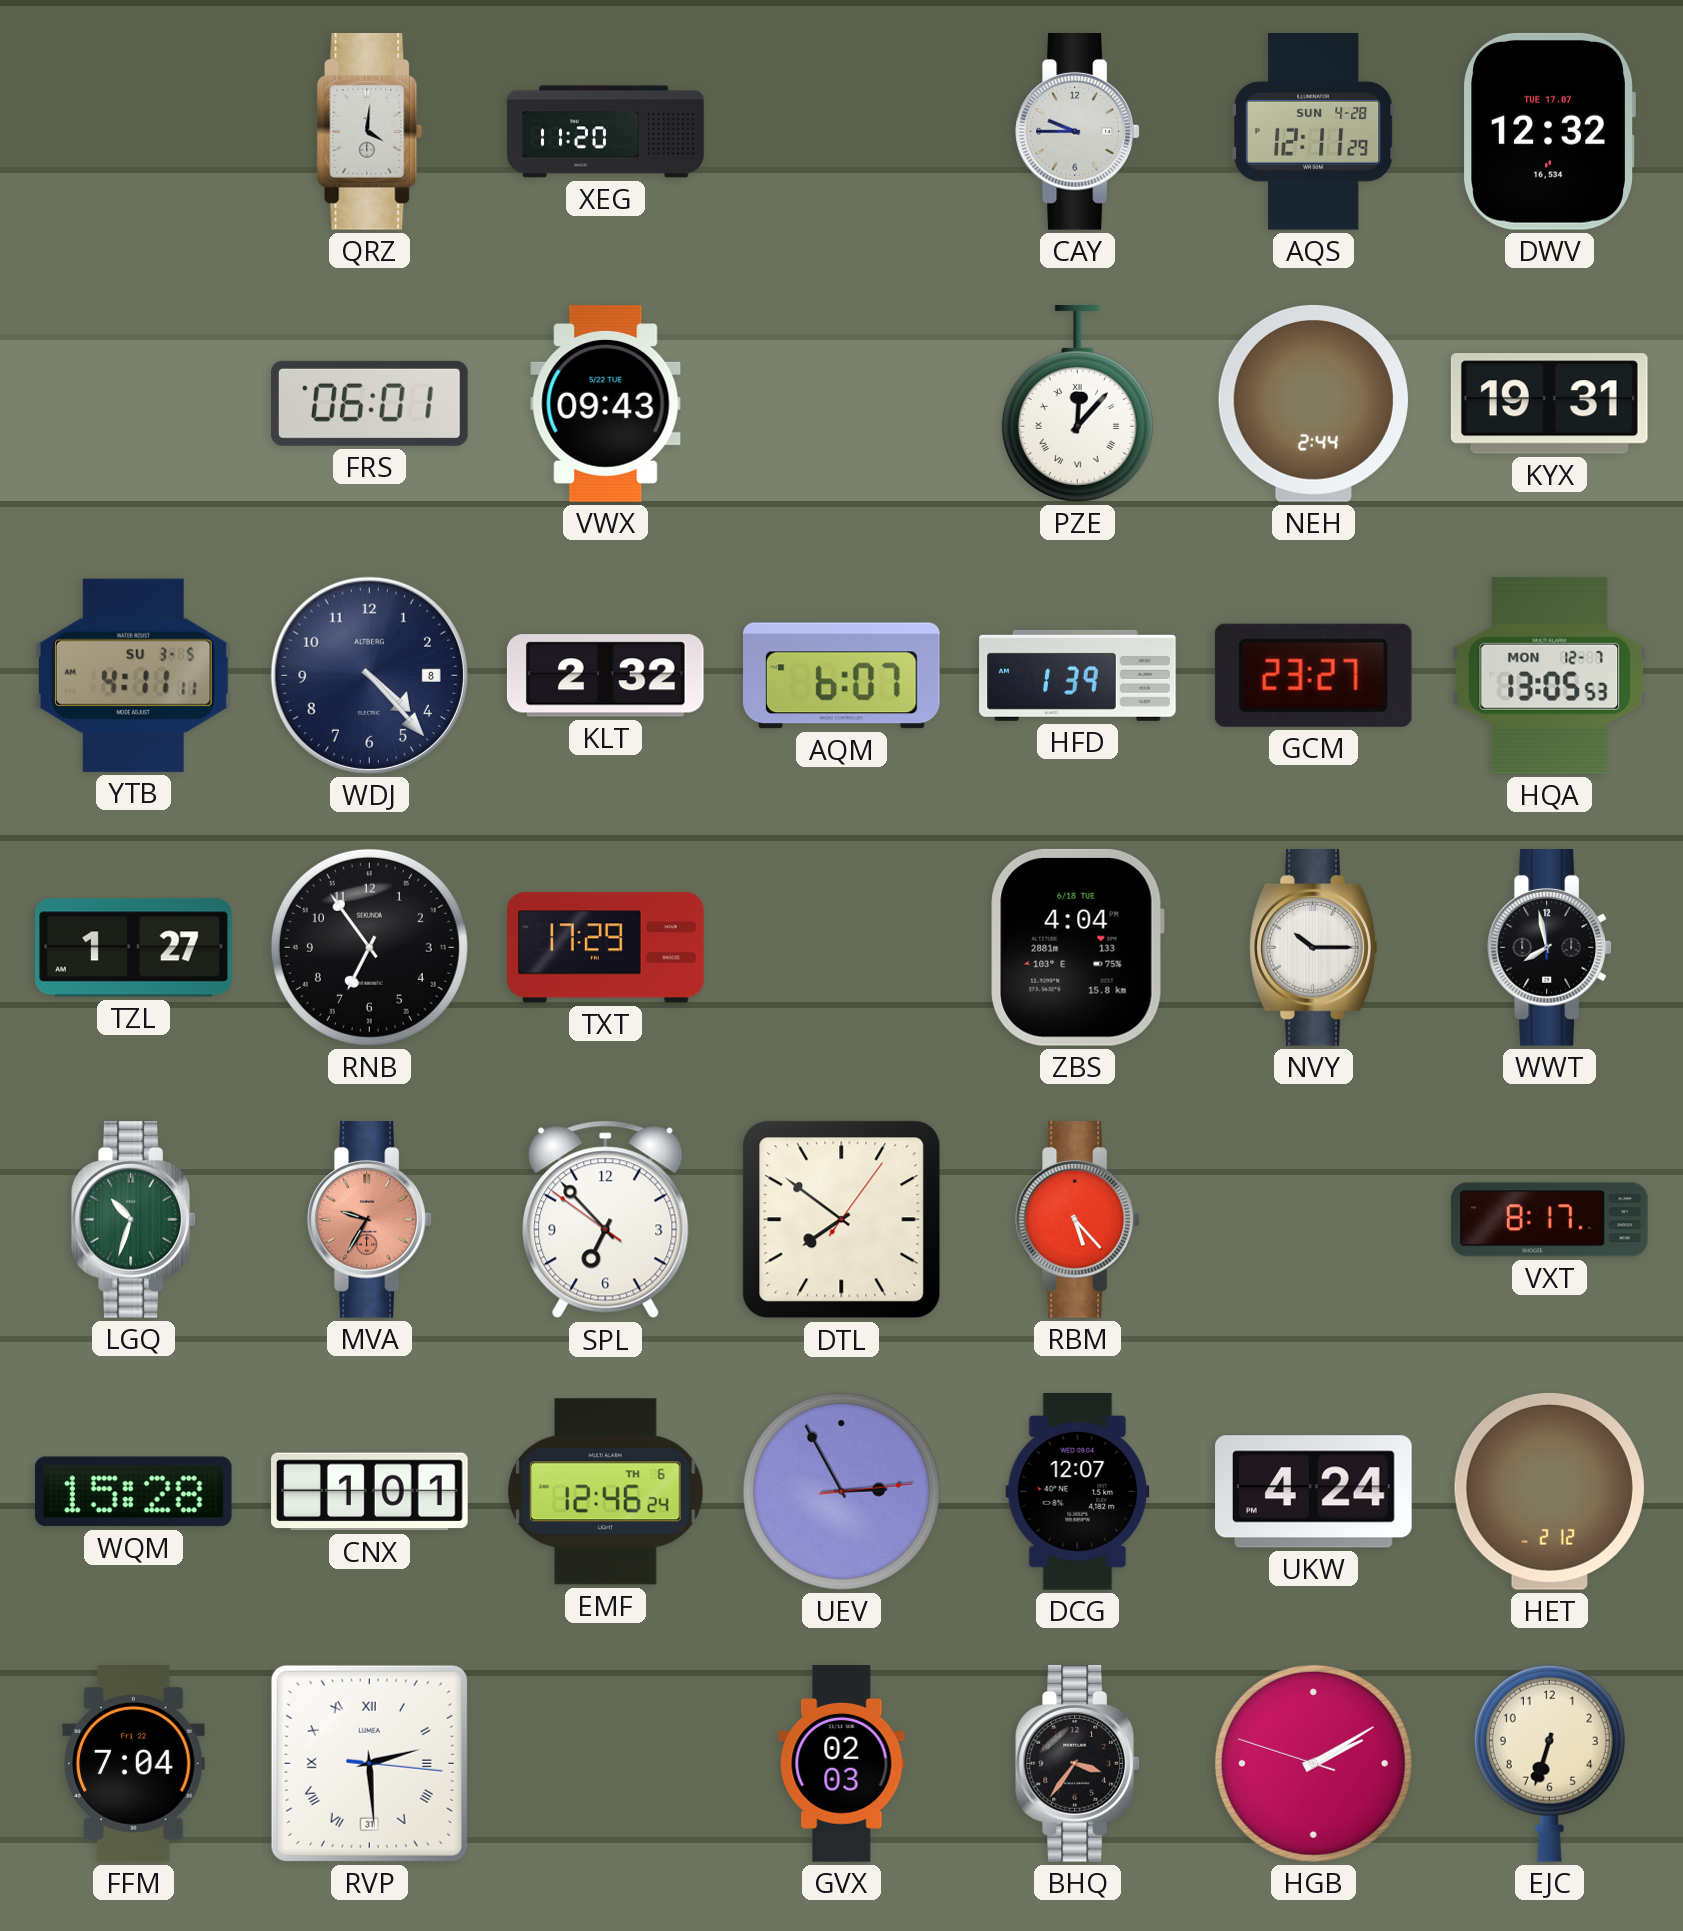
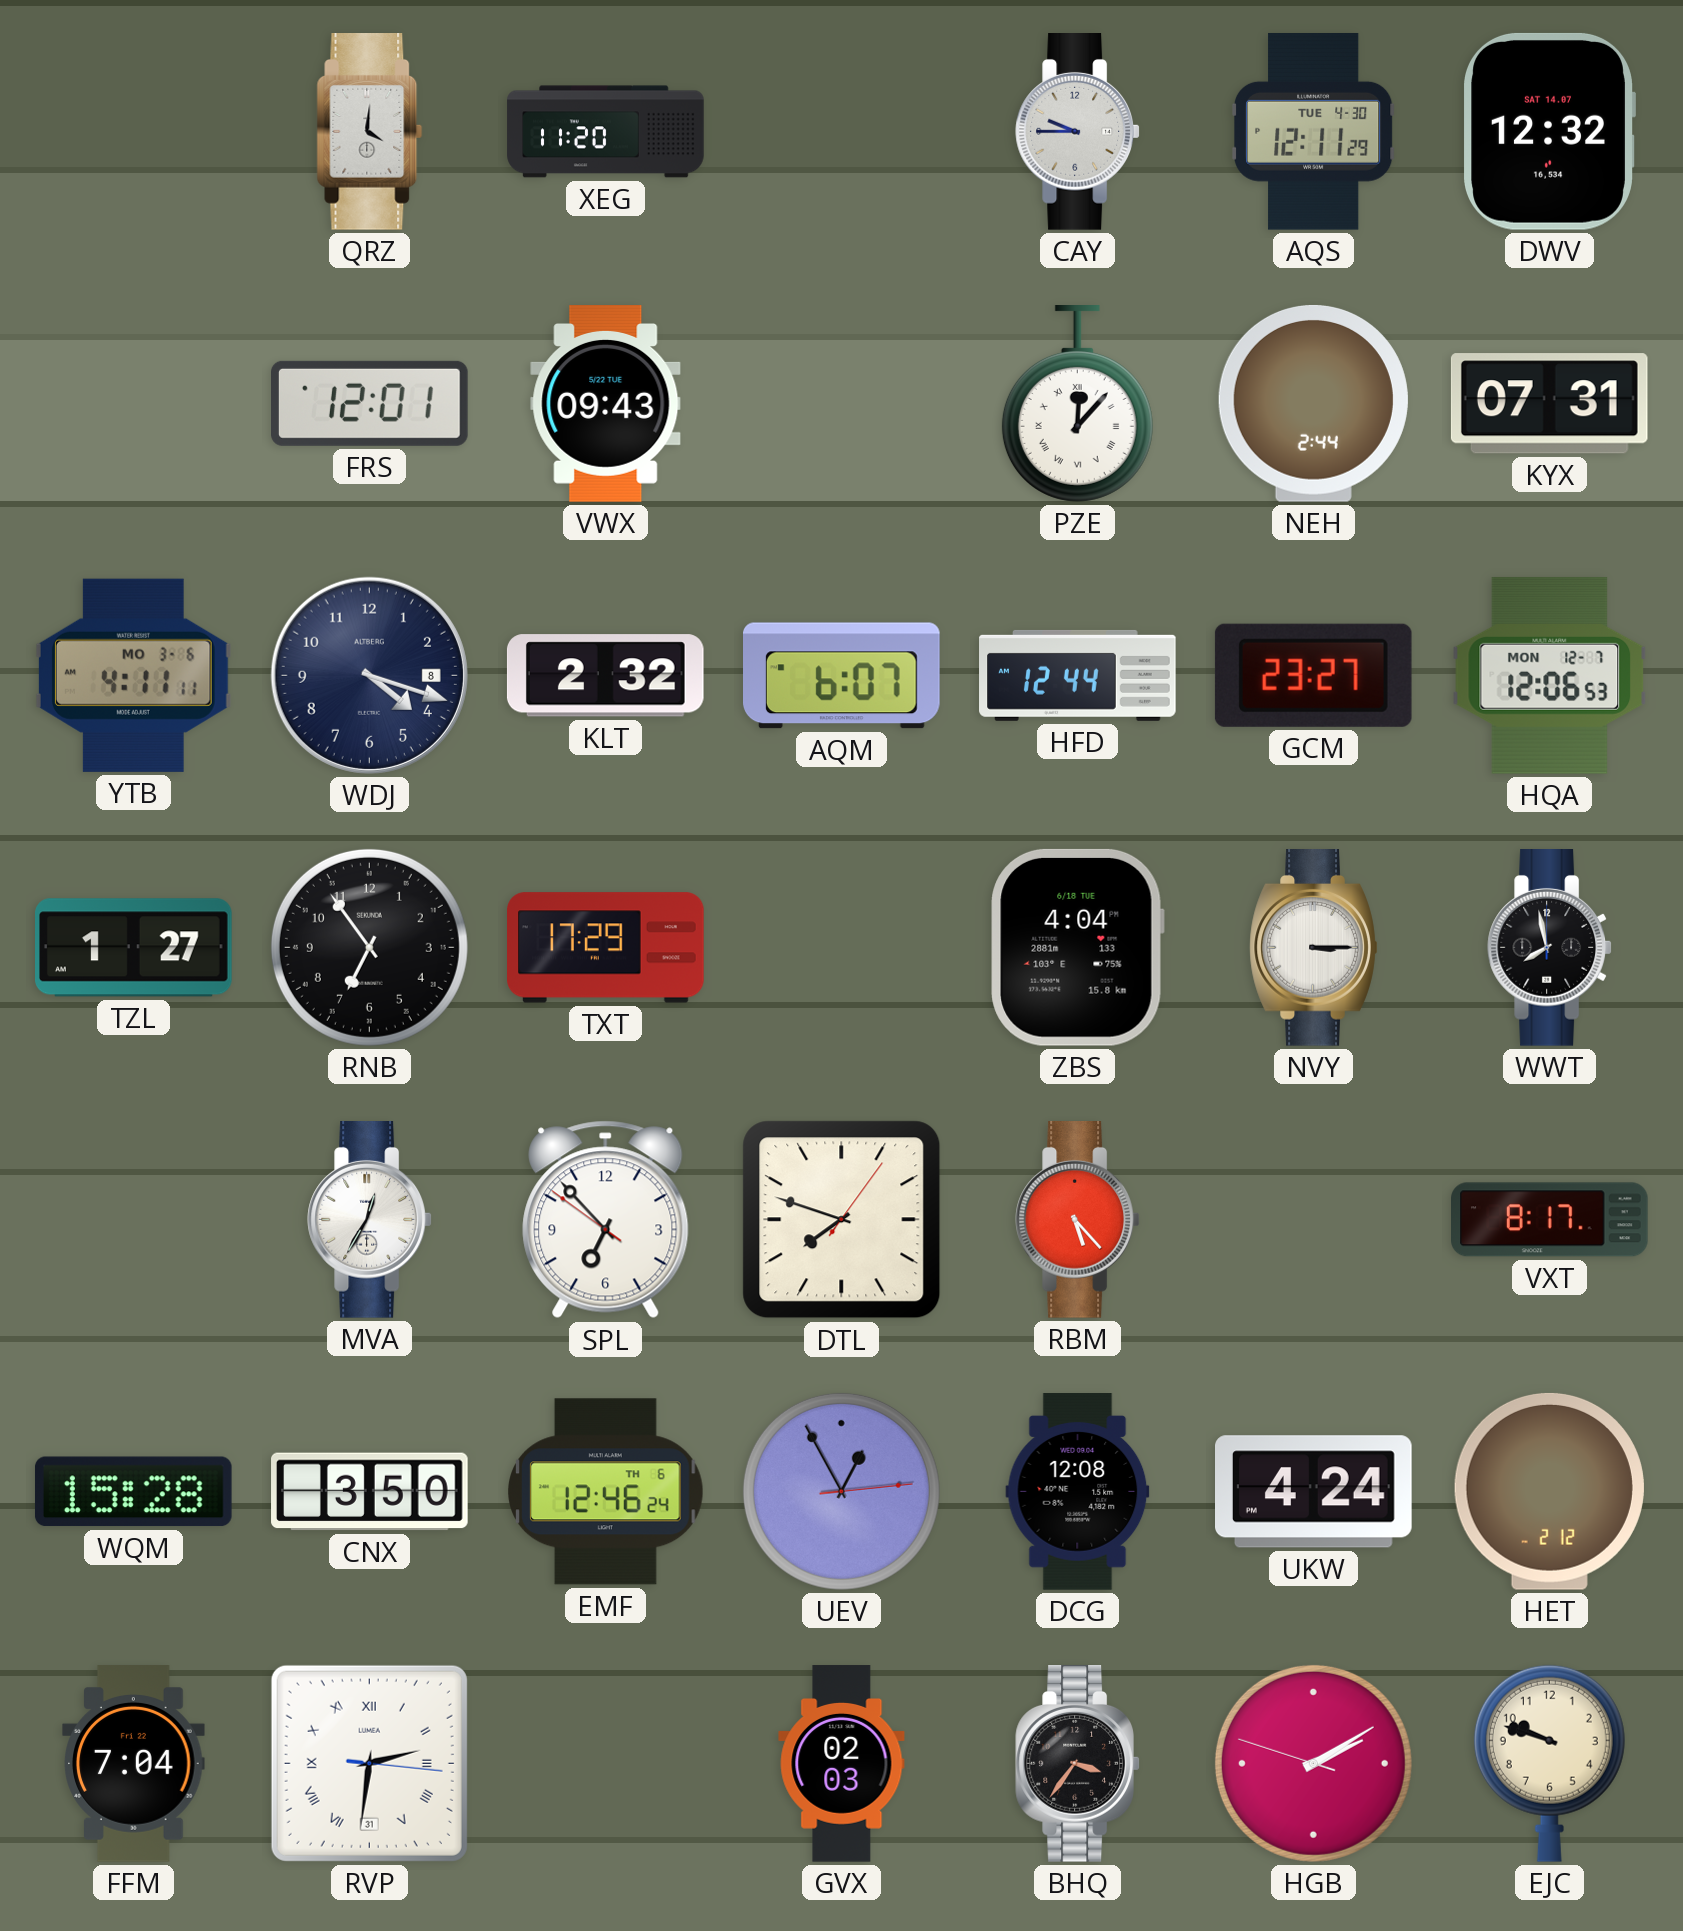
AQS date: SUN 4-28 -> TUE 4-30
DWV date: TUE 17.07 -> SAT 14.07
FRS: 06:01 -> 12:01
KYX: 19:31 -> 07:31
YTB date: SU 3-5 -> MO 3-6
WDJ: 4:23 -> 4:18
HFD: 1:39 -> 12:44
HQA: 13:05 -> 12:06
NVY: 10:15 -> 3:15
LGQ: 10:33 -> none
MVA: 9:35 -> 12:35
MVA dial: salmon -> white
DTL: 7:51 -> 7:48
CNX: 1:01 -> 3:50
UEV: 2:55 -> 12:55
DCG: 12:07 -> 12:08
RVP: 2:29 -> 2:31
EJC: 6:33 -> 9:48
